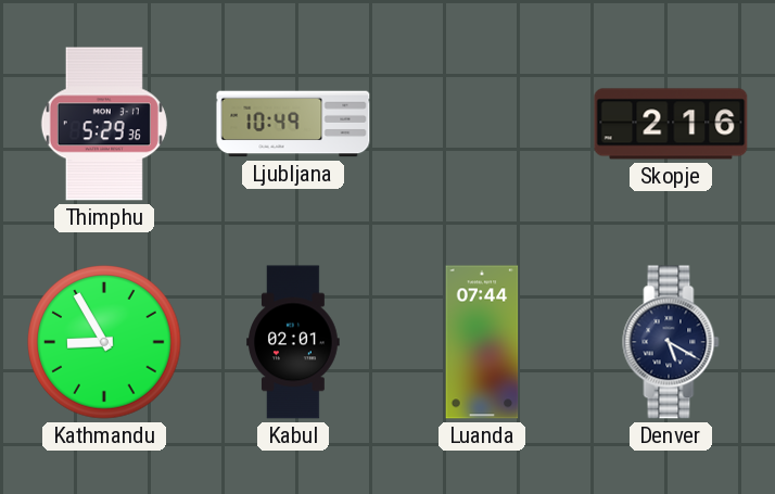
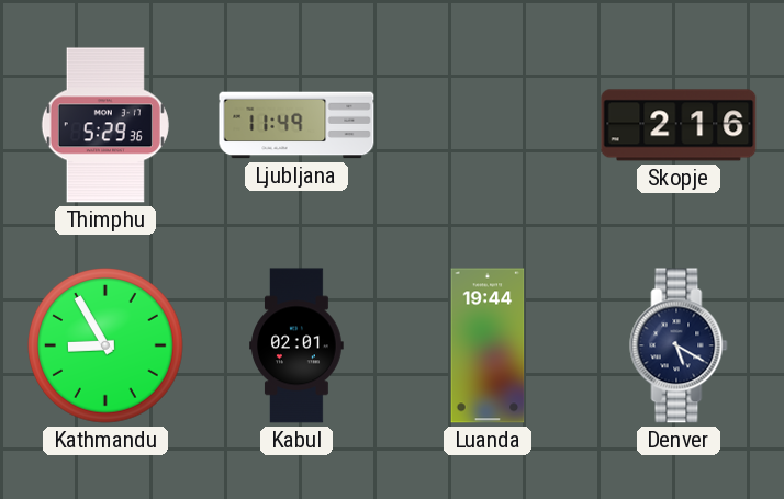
Ljubljana: 10:49 -> 11:49
Luanda: 07:44 -> 19:44
